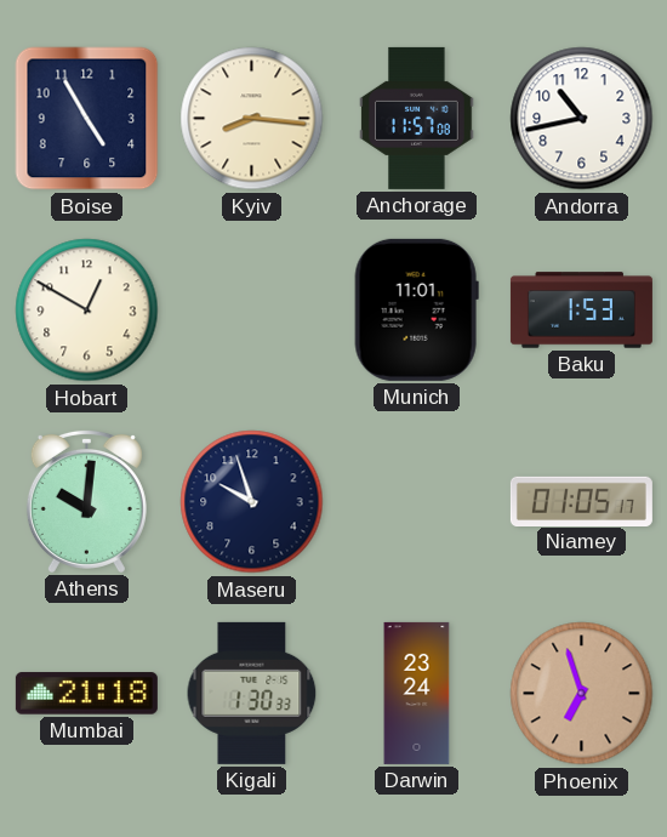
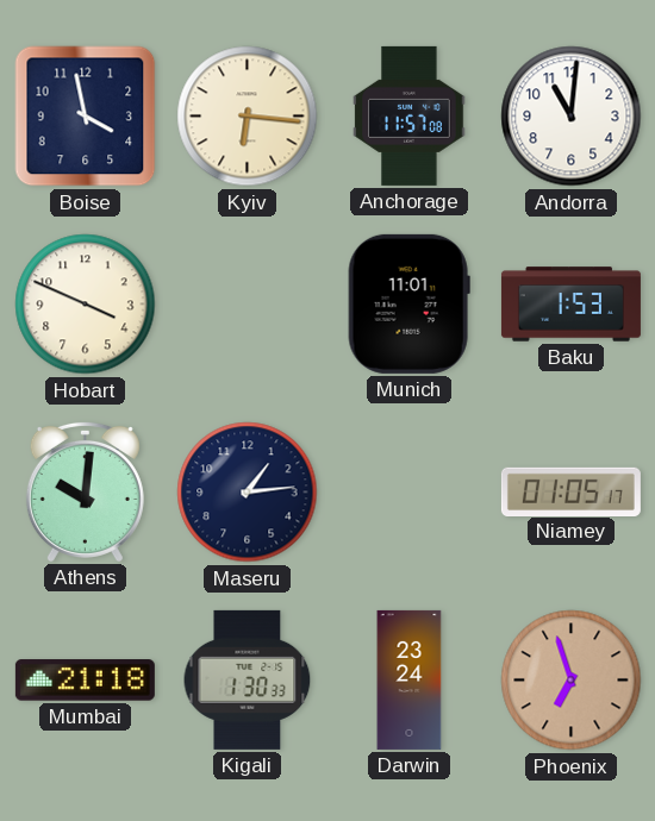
Boise: 4:55 -> 3:58
Kyiv: 8:16 -> 6:16
Andorra: 10:43 -> 11:01
Hobart: 12:50 -> 3:49
Maseru: 9:57 -> 1:14
